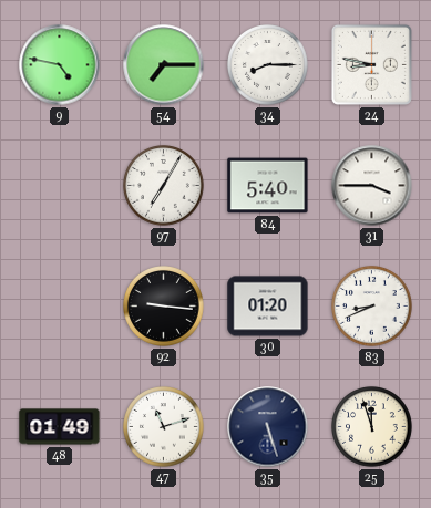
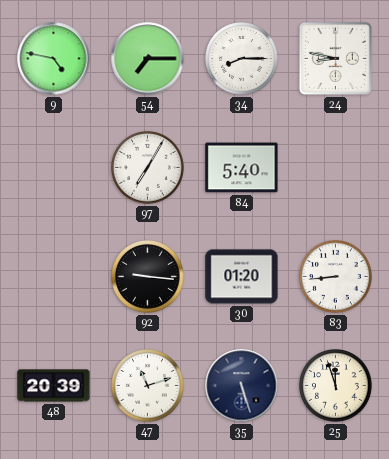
31: 3:45 -> none
83: 8:41 -> 8:44
48: 01:49 -> 20:39
